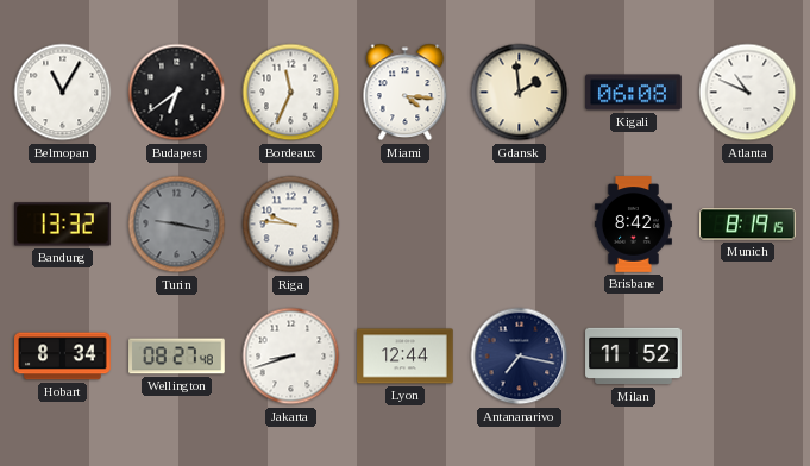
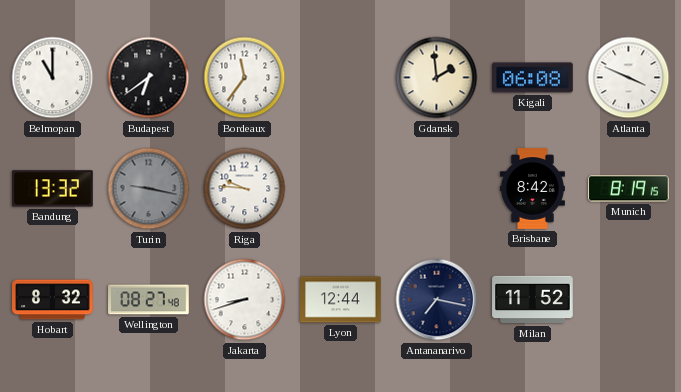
Belmopan: 11:05 -> 11:00
Bordeaux: 11:34 -> 11:36
Miami: 4:16 -> none
Atlanta: 10:49 -> 3:49
Hobart: 8:34 -> 8:32
